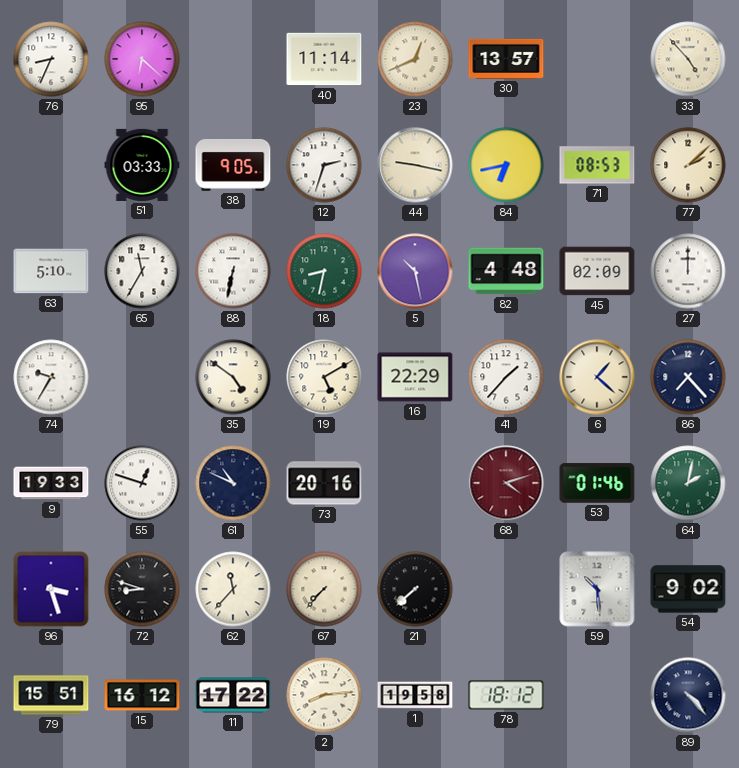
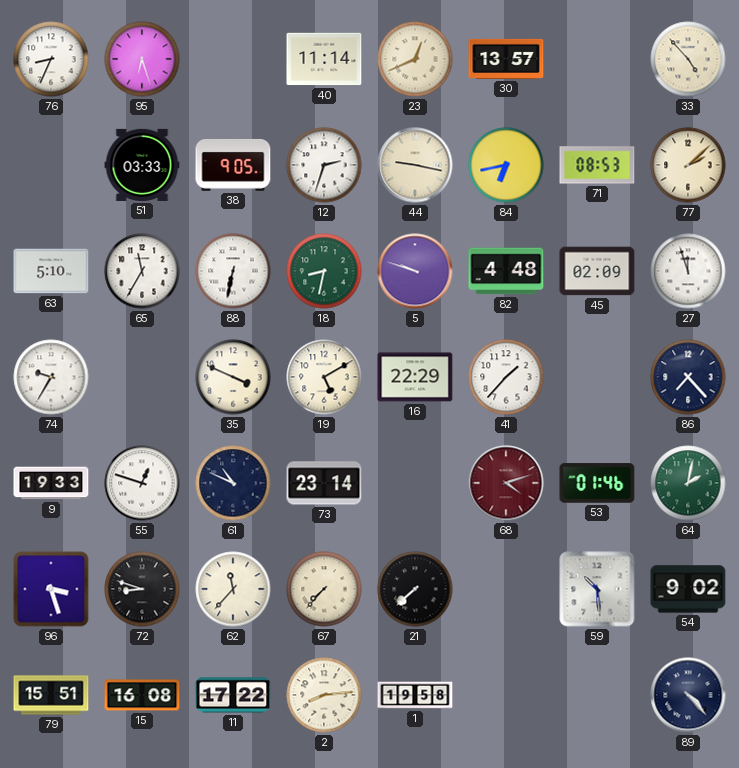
95: 6:22 -> 6:27
5: 10:28 -> 9:48
27: 12:00 -> 11:57
35: 4:51 -> 3:49
6: 1:22 -> none
73: 20:16 -> 23:14
15: 16:12 -> 16:08
78: 18:12 -> none
